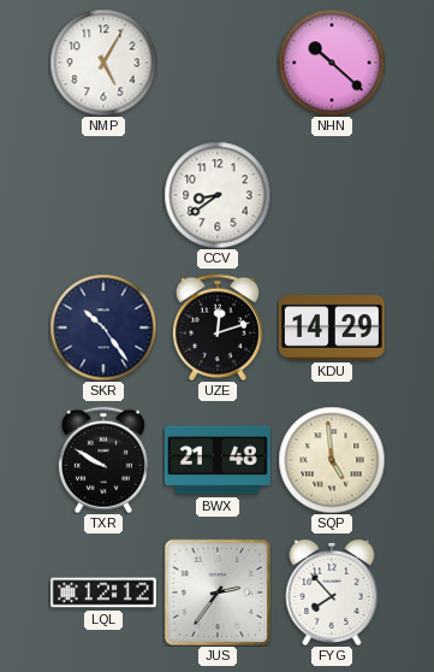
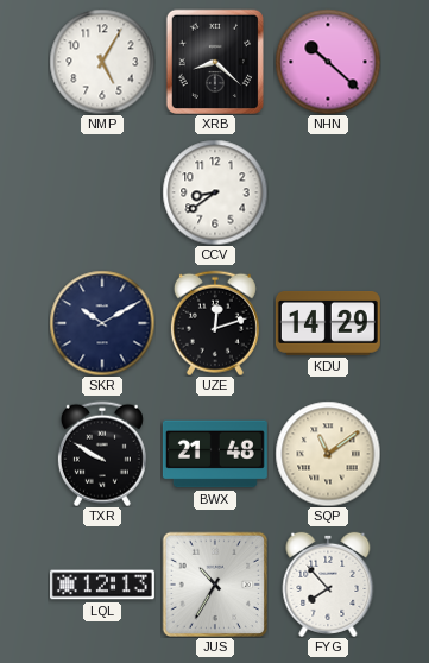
XRB: none -> 8:22
SKR: 10:24 -> 10:10
SQP: 4:59 -> 11:09
LQL: 12:12 -> 12:13
JUS: 2:36 -> 10:35
